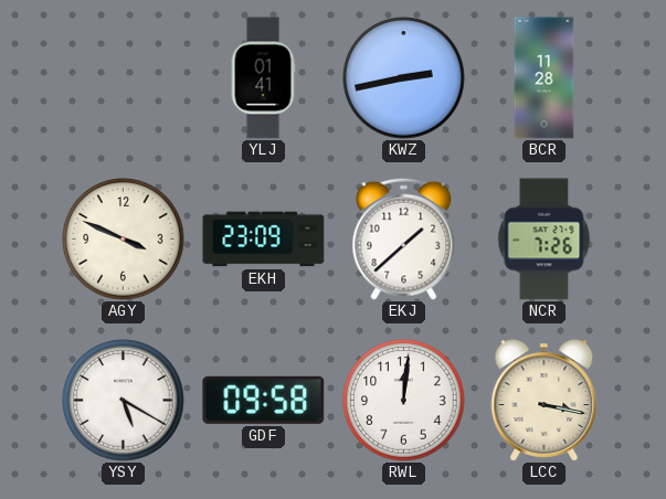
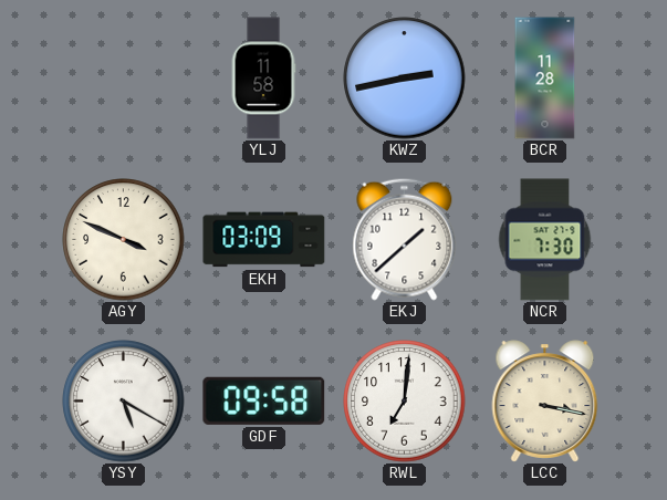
YLJ: 01:41 -> 11:58
EKH: 23:09 -> 03:09
NCR: 7:26 -> 7:30
RWL: 12:01 -> 7:01
